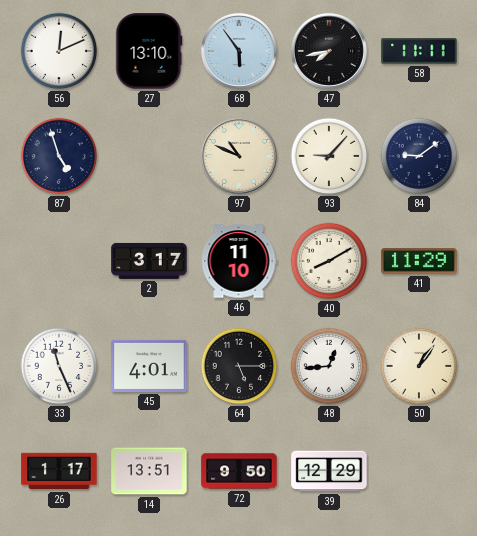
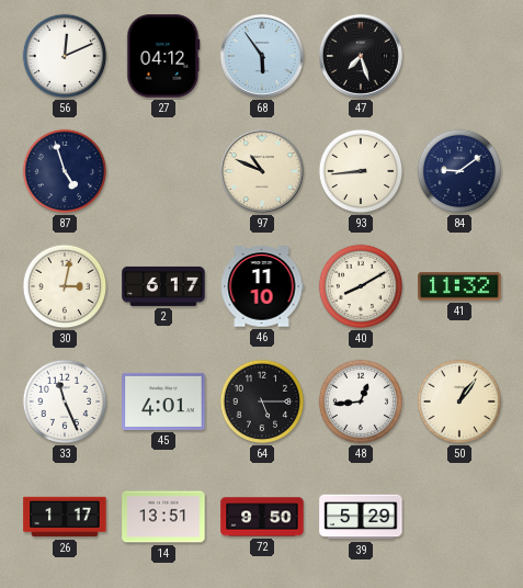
27: 13:10 -> 04:12
47: 7:43 -> 7:27
58: 11:11 -> none
93: 9:07 -> 8:44
30: none -> 3:02
2: 3:17 -> 6:17
41: 11:29 -> 11:32
39: 12:29 -> 5:29
